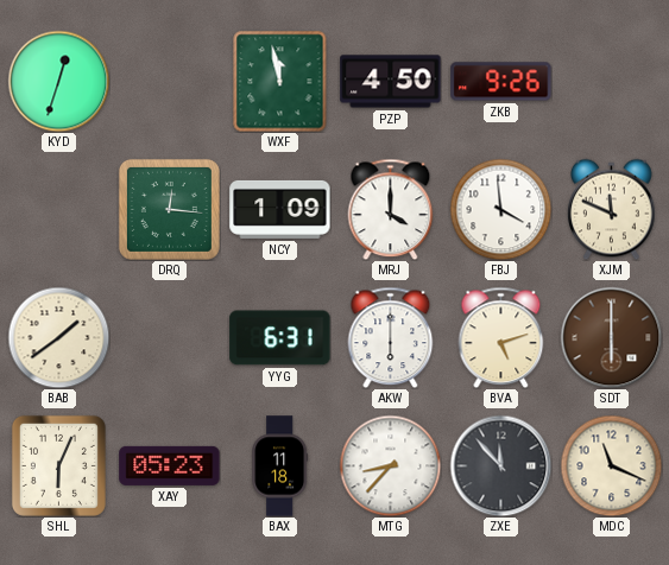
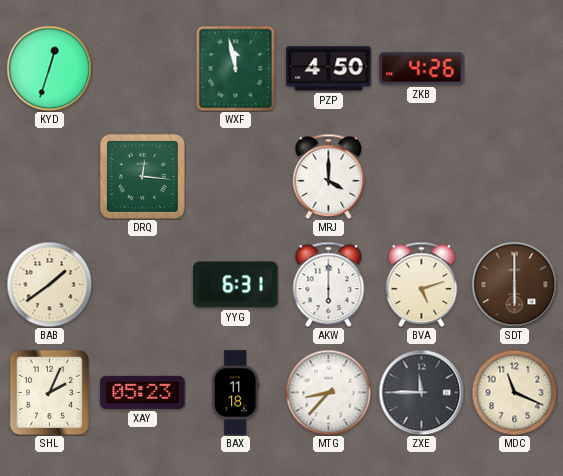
ZKB: 9:26 -> 4:26
NCY: 1:09 -> none
FBJ: 3:59 -> none
XJM: 11:49 -> none
SHL: 6:04 -> 2:04
ZXE: 11:53 -> 11:45
